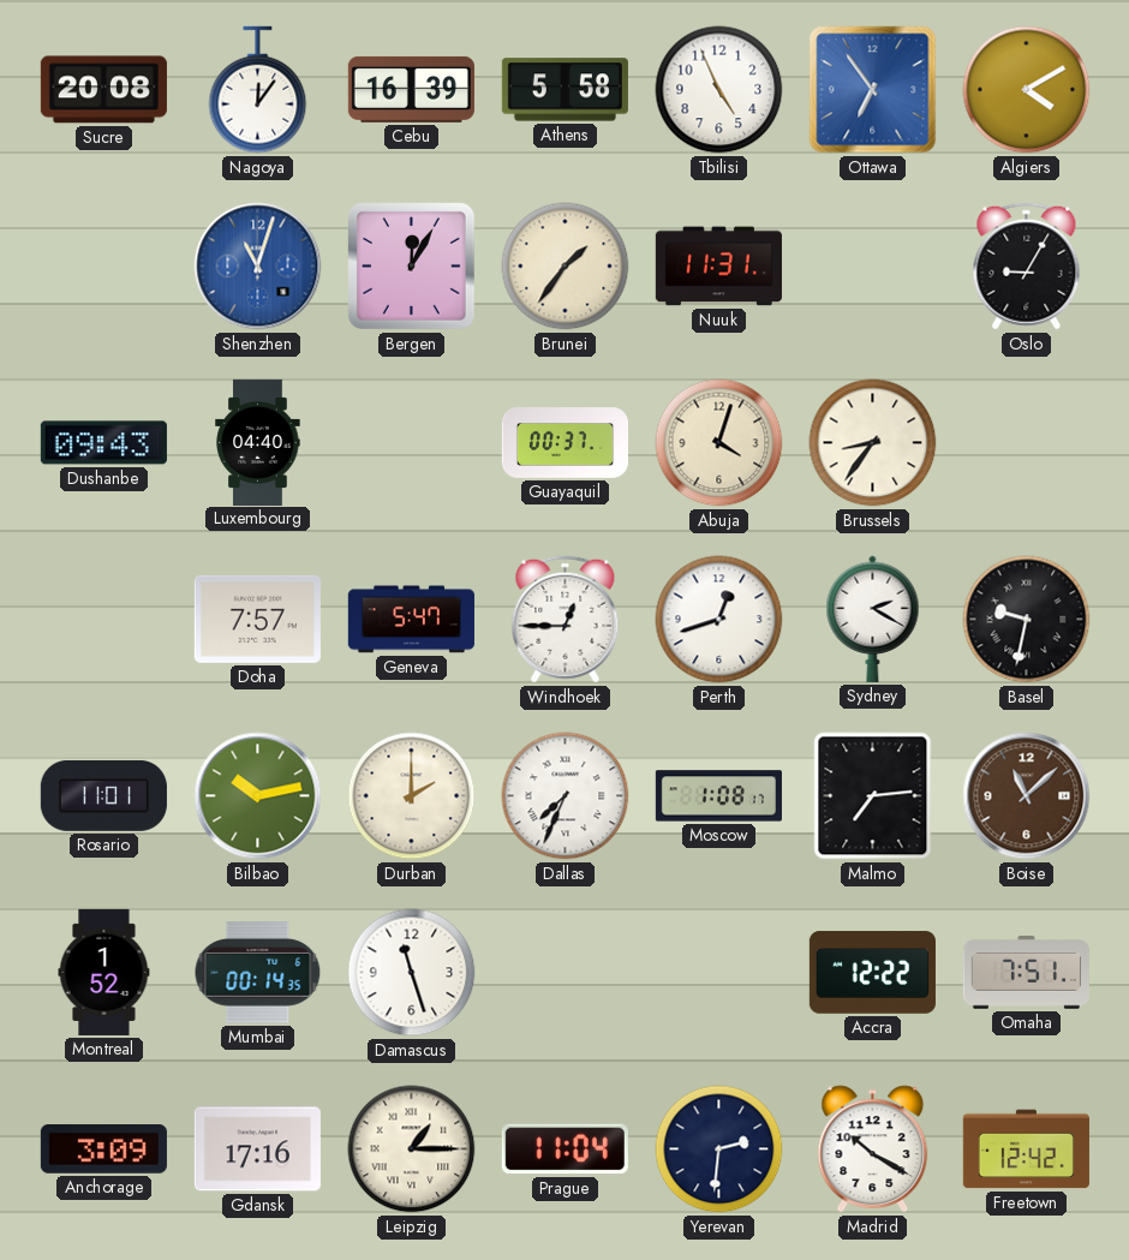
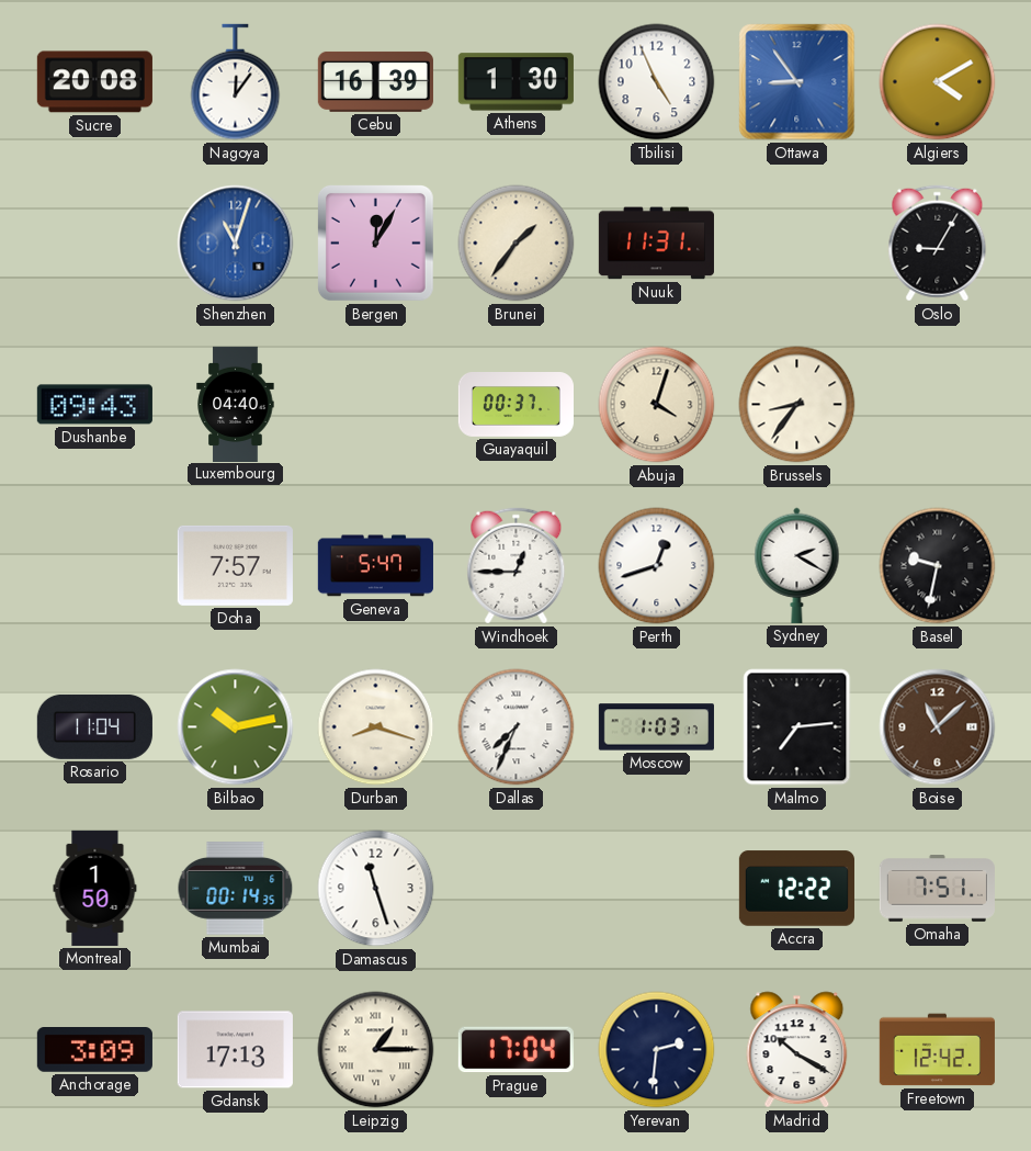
Athens: 5:58 -> 1:30
Ottawa: 6:54 -> 8:54
Rosario: 11:01 -> 11:04
Durban: 2:00 -> 8:18
Moscow: 1:08 -> 1:03
Montreal: 1:52 -> 1:50
Gdansk: 17:16 -> 17:13
Prague: 11:04 -> 17:04
